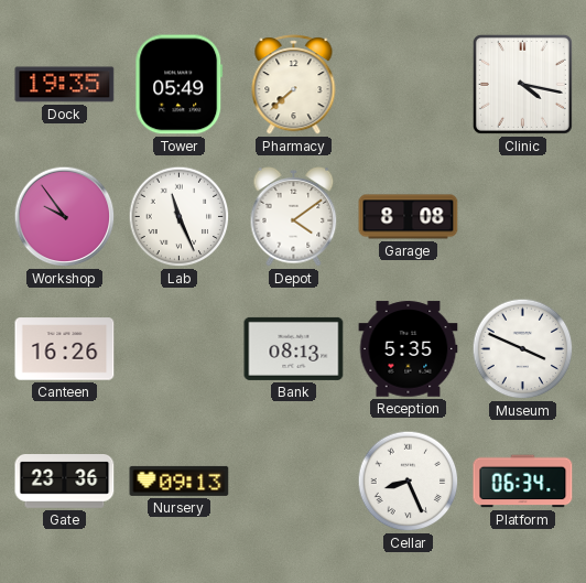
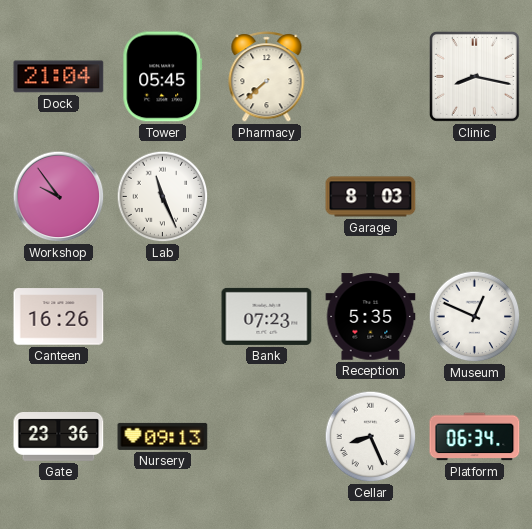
Dock: 19:35 -> 21:04
Tower: 05:49 -> 05:45
Clinic: 4:17 -> 8:17
Depot: 4:09 -> none
Garage: 8:08 -> 8:03
Bank: 08:13 -> 07:23
Museum: 3:49 -> 12:49
